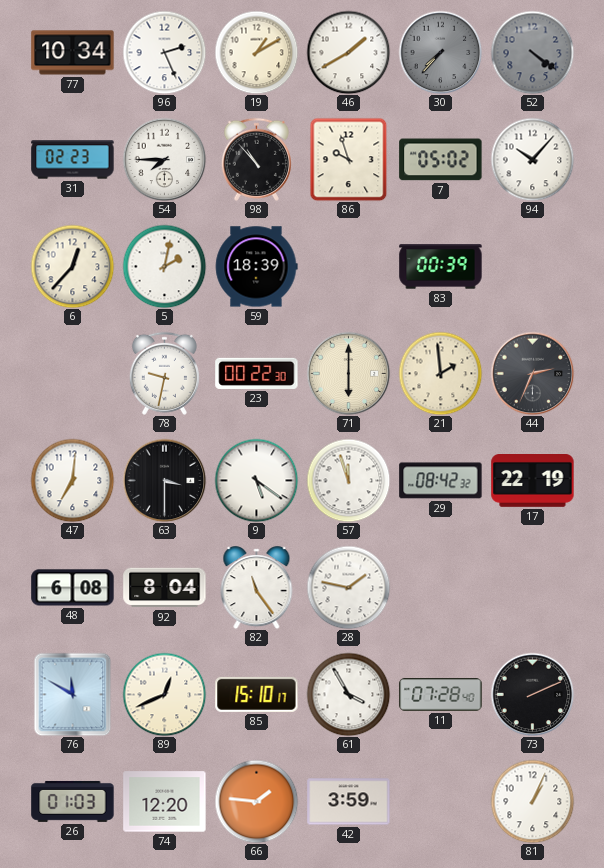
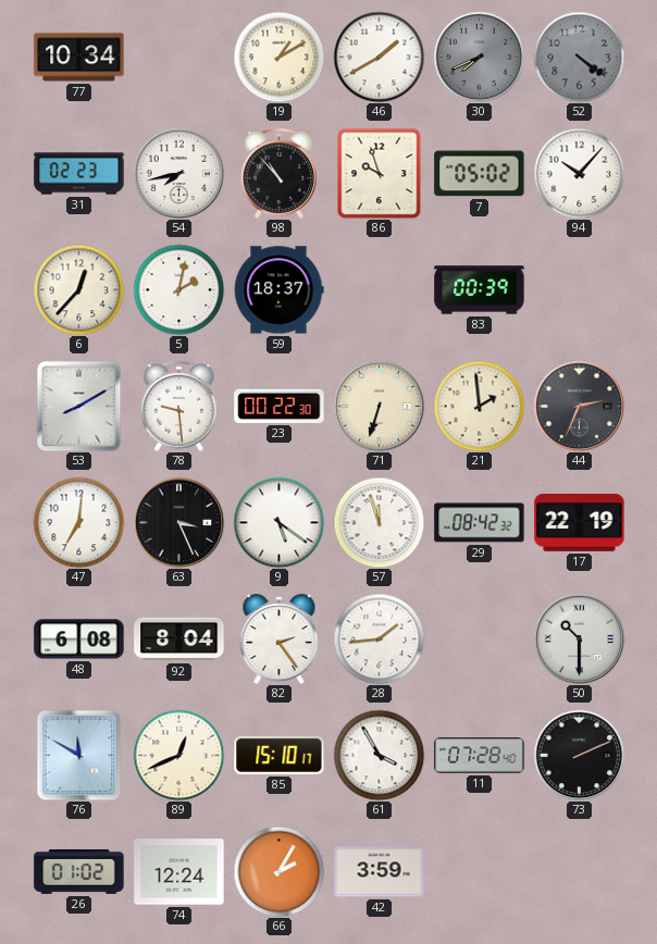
96: 2:26 -> none
30: 7:37 -> 7:41
54: 7:45 -> 7:43
59: 18:39 -> 18:37
53: none -> 8:10
78: 9:32 -> 9:29
71: 6:00 -> 6:33
63: 3:30 -> 3:26
82: 11:24 -> 2:24
28: 1:47 -> 1:44
50: none -> 10:30
26: 01:03 -> 01:02
74: 12:20 -> 12:24
66: 1:46 -> 2:05
81: 1:04 -> none
